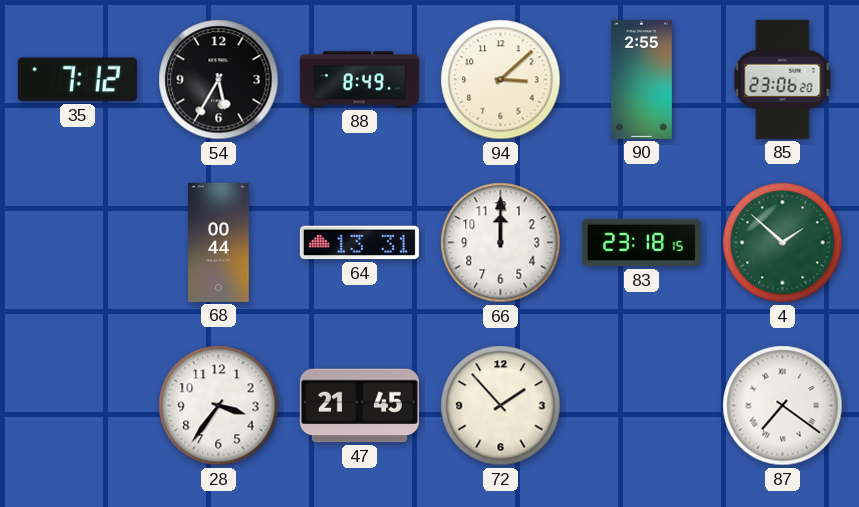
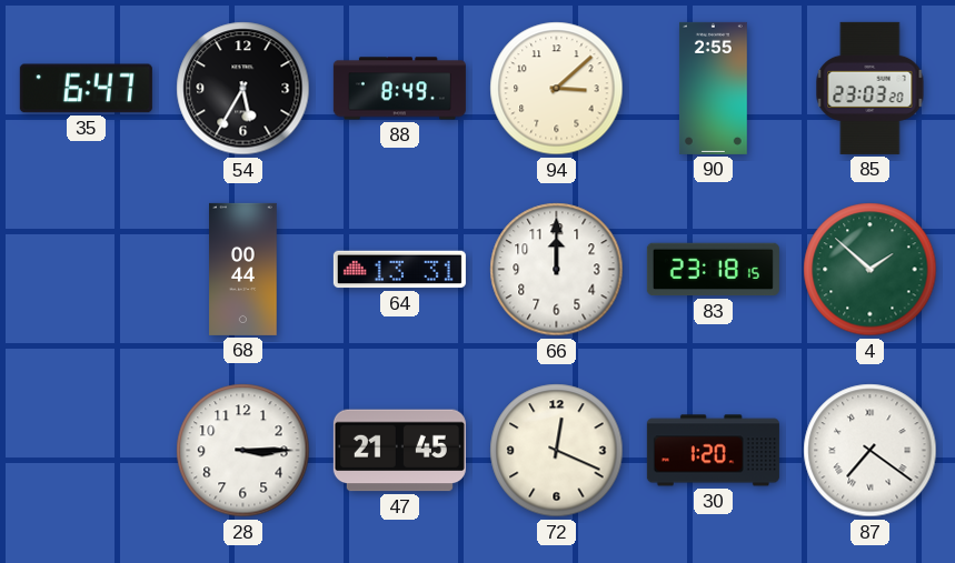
35: 7:12 -> 6:47
85: 23:06 -> 23:03
28: 3:36 -> 3:15
72: 1:53 -> 12:19
30: none -> 1:20
